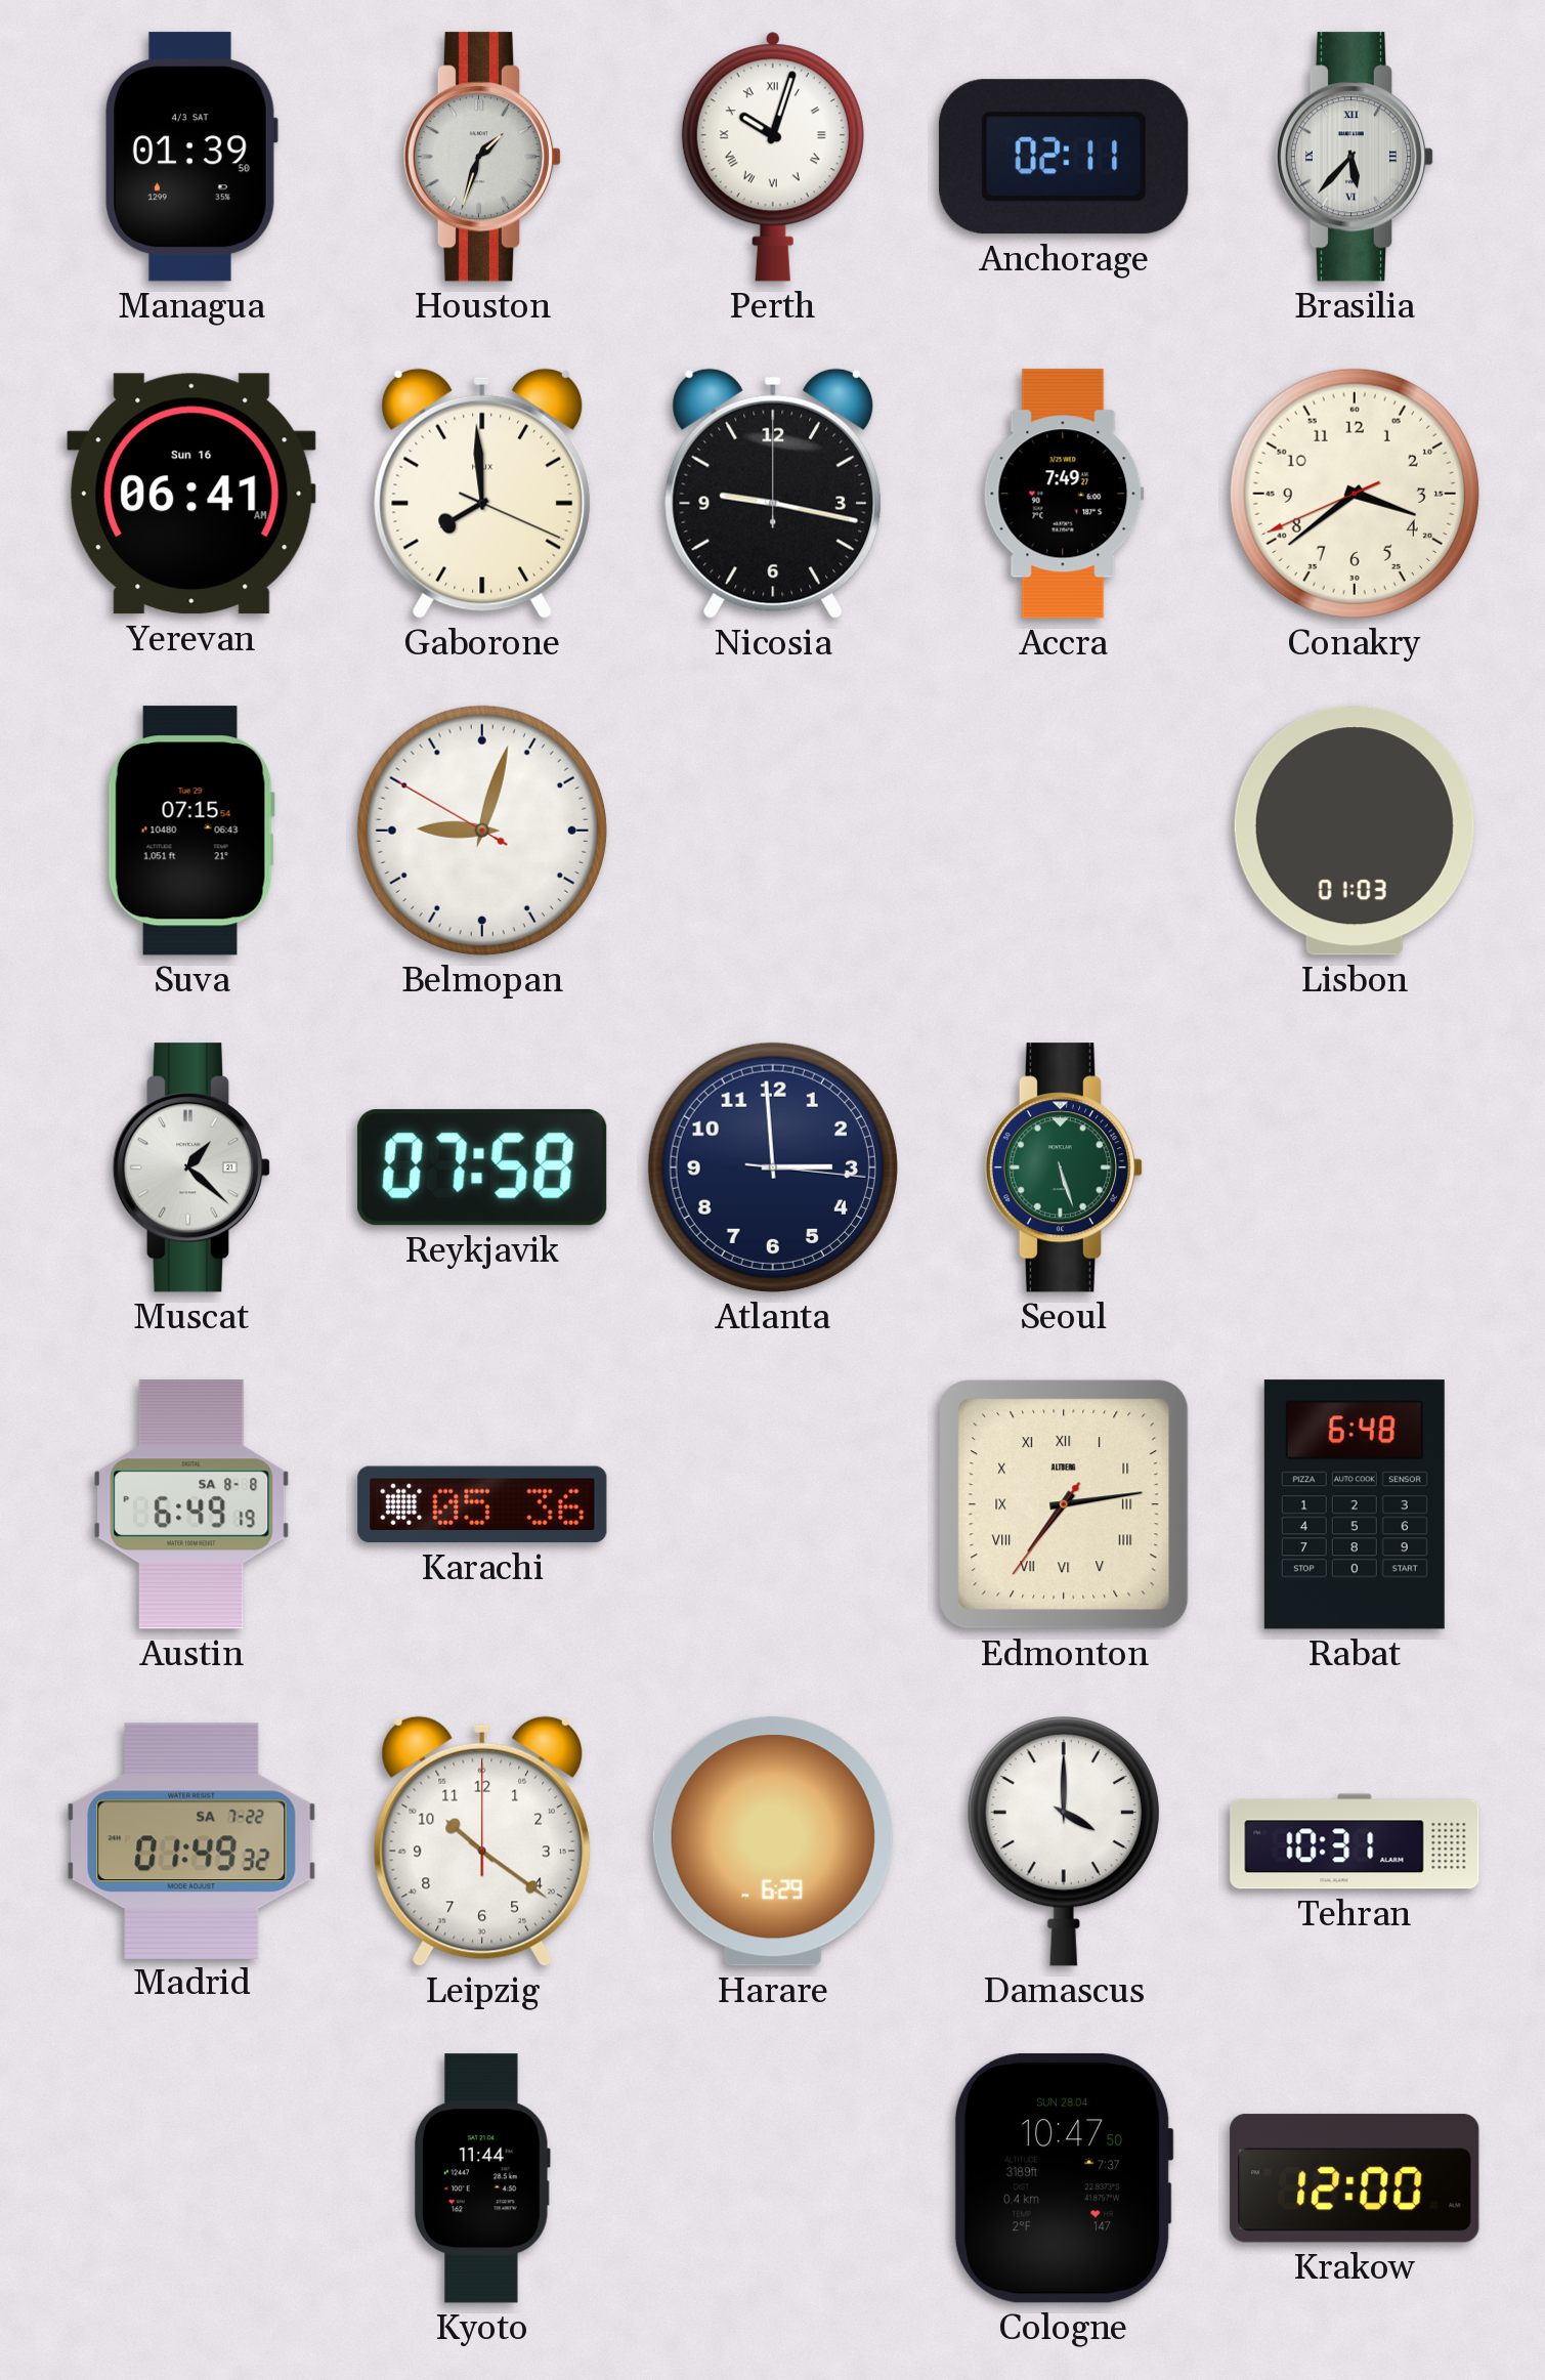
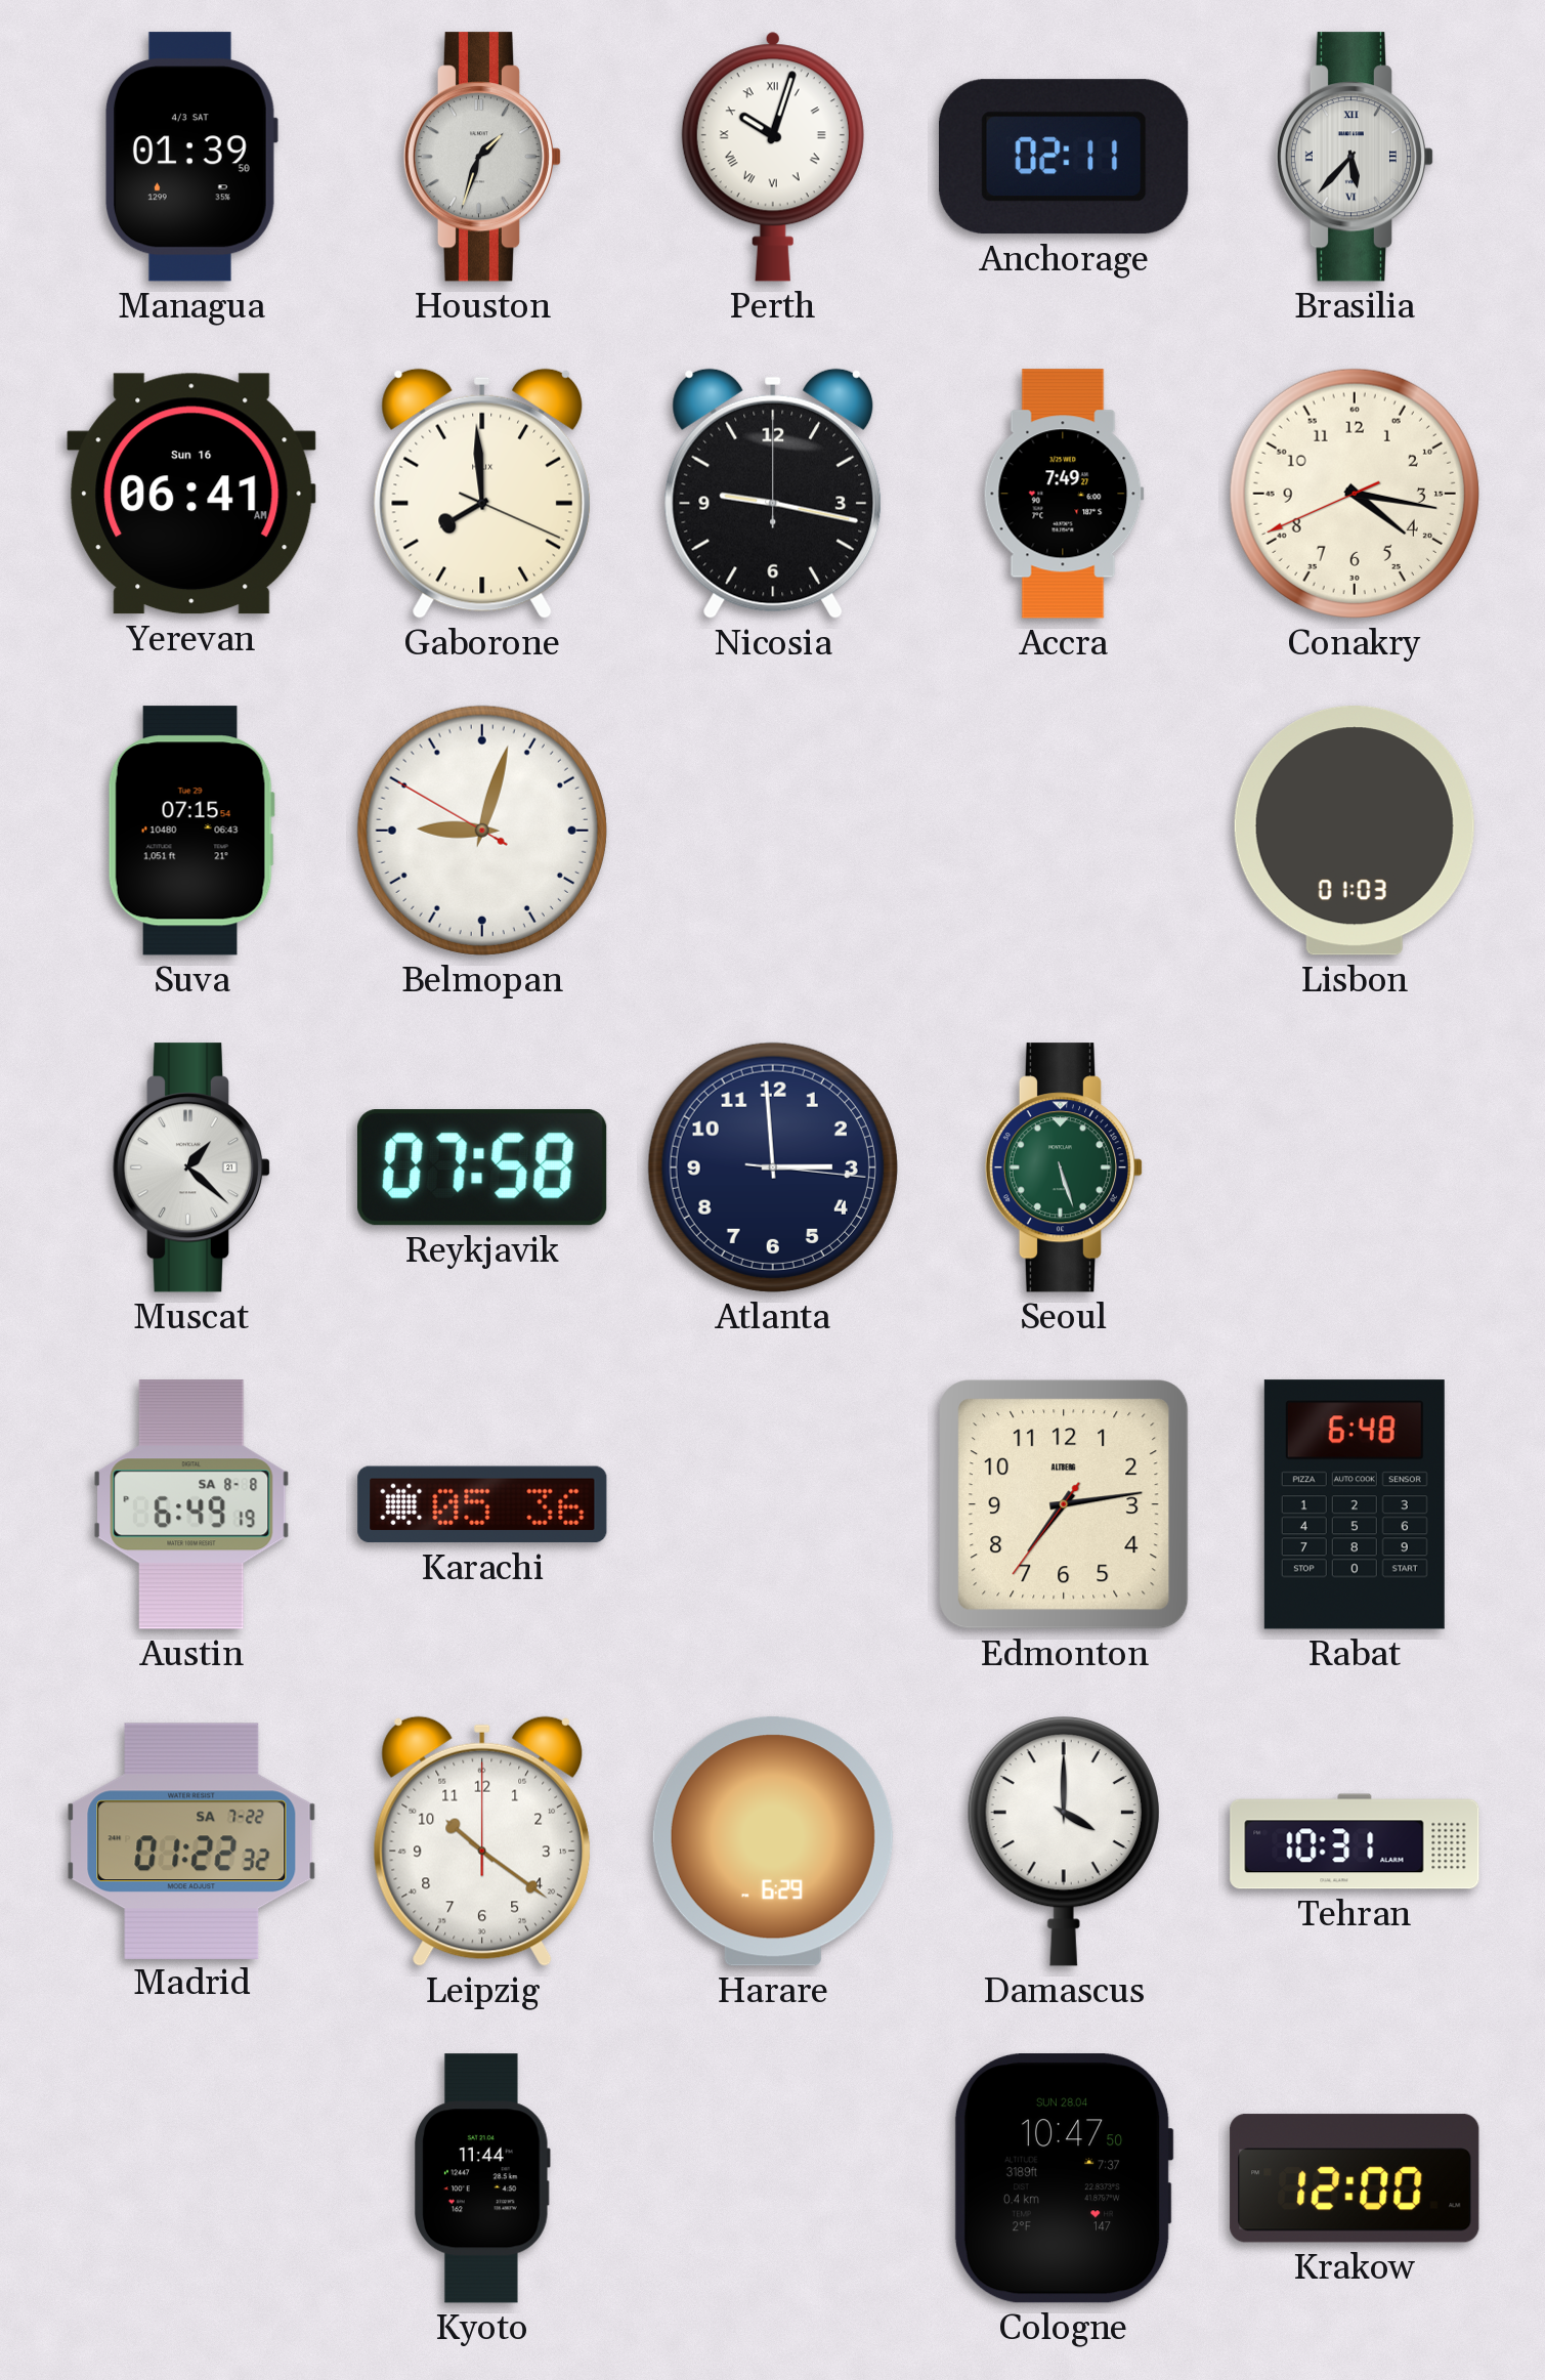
Conakry: 3:38 -> 4:16
Edmonton numerals: Roman -> Arabic
Madrid: 01:49 -> 01:22
